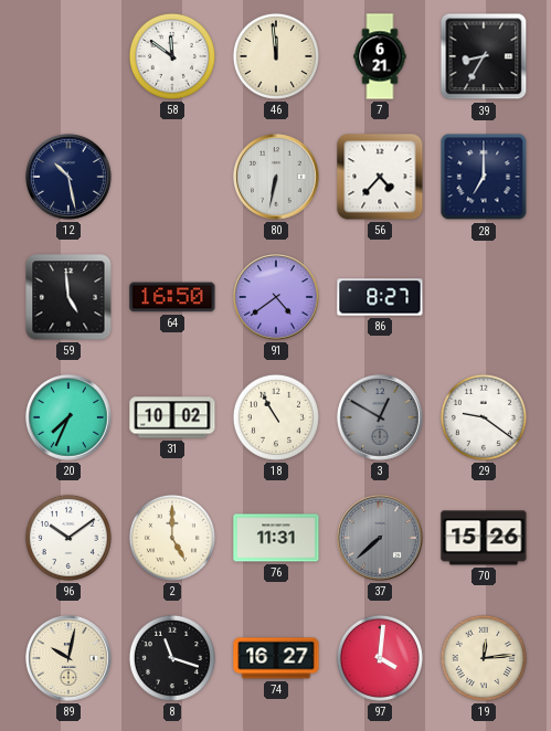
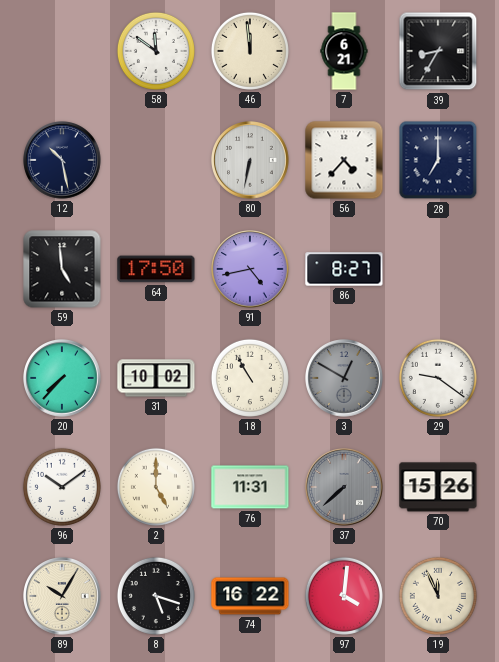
64: 16:50 -> 17:50
91: 4:39 -> 4:43
20: 7:34 -> 7:37
89: 10:02 -> 10:05
8: 11:18 -> 5:18
74: 16:27 -> 16:22
19: 12:14 -> 11:56
